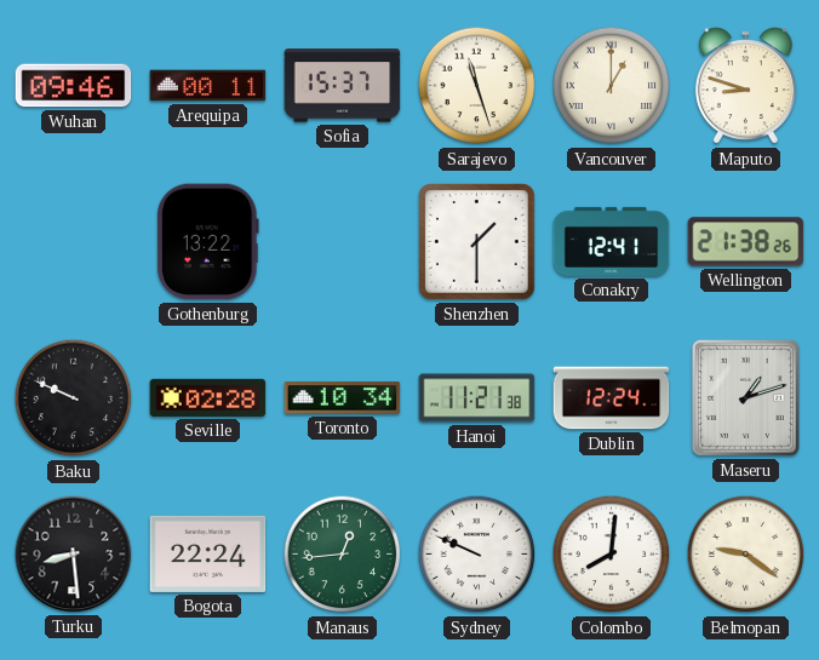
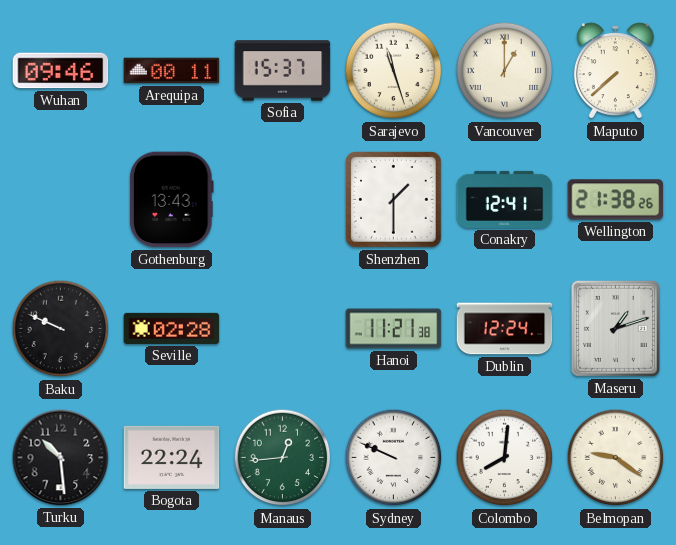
Maputo: 8:48 -> 7:38
Gothenburg: 13:22 -> 13:43
Toronto: 10:34 -> none
Turku: 8:29 -> 10:29
